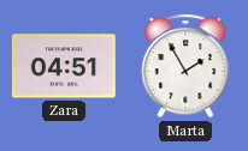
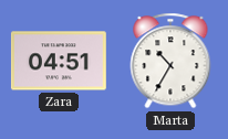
Marta: 1:55 -> 10:35
